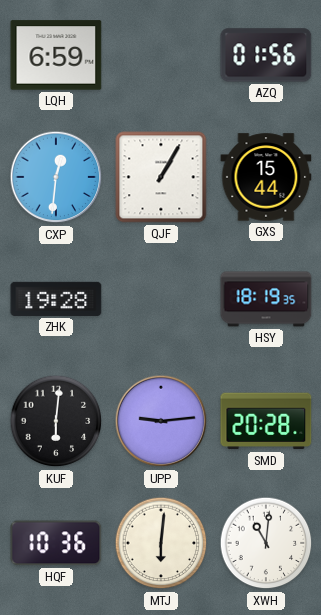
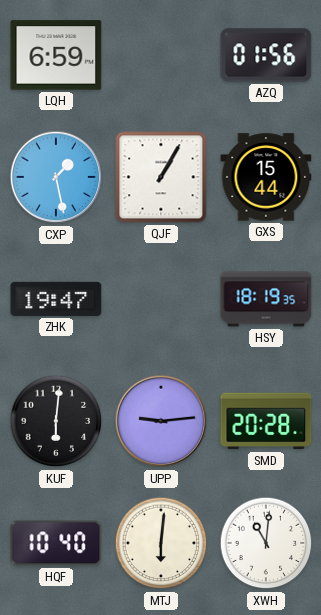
CXP: 12:31 -> 1:28
ZHK: 19:28 -> 19:47
HQF: 10:36 -> 10:40
